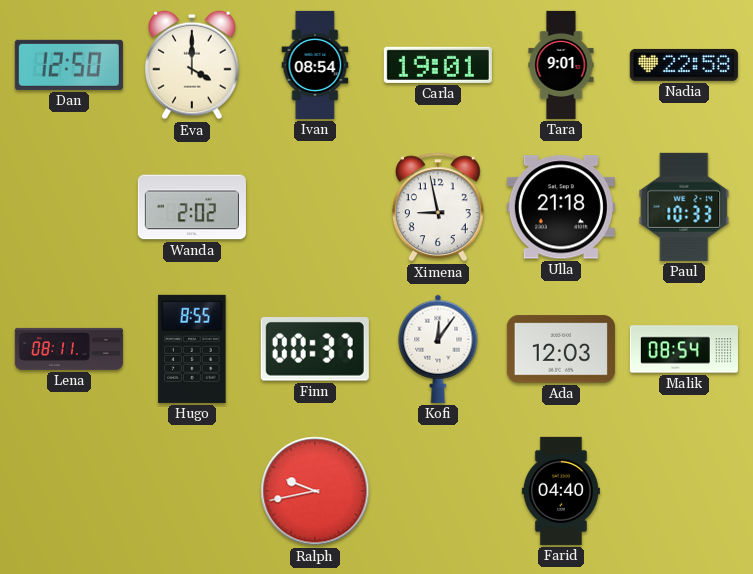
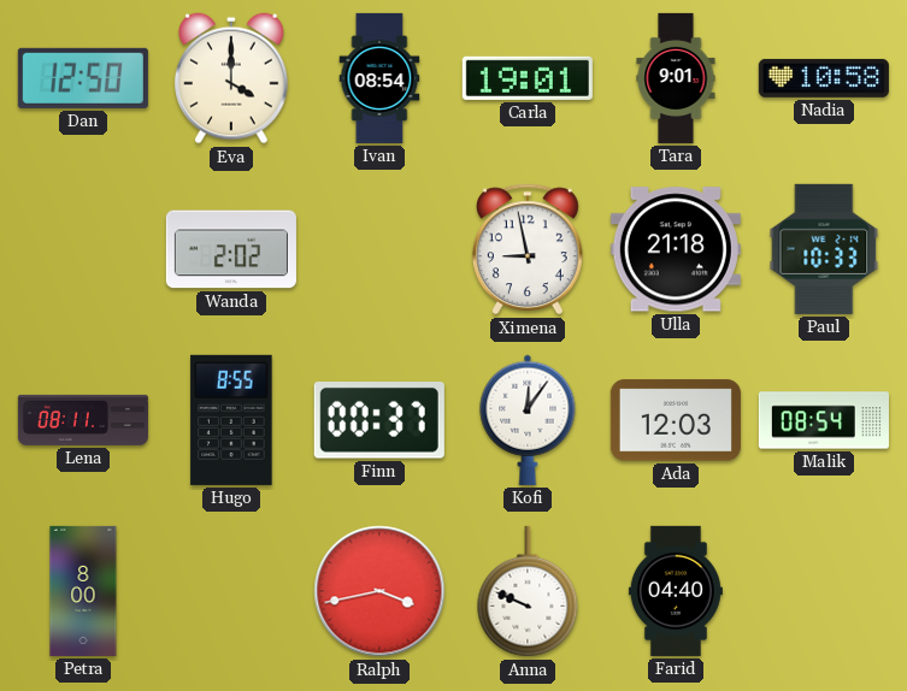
Nadia: 22:58 -> 10:58
Petra: none -> 8:00
Ralph: 9:43 -> 3:43
Anna: none -> 9:49
